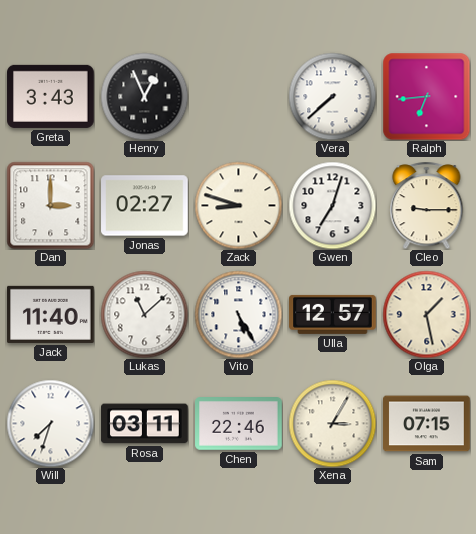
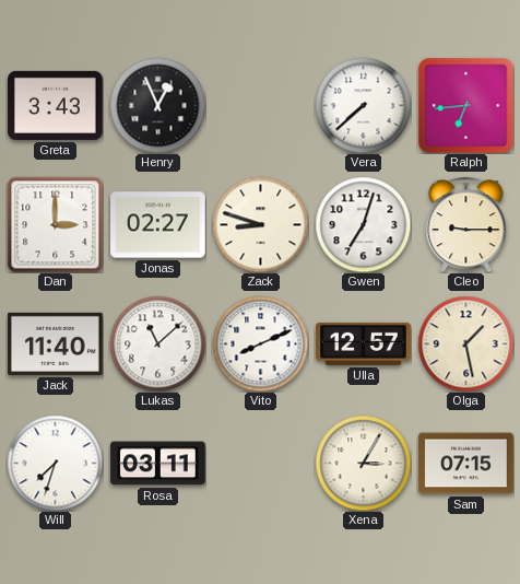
Vito: 5:25 -> 8:11
Chen: 22:46 -> none
